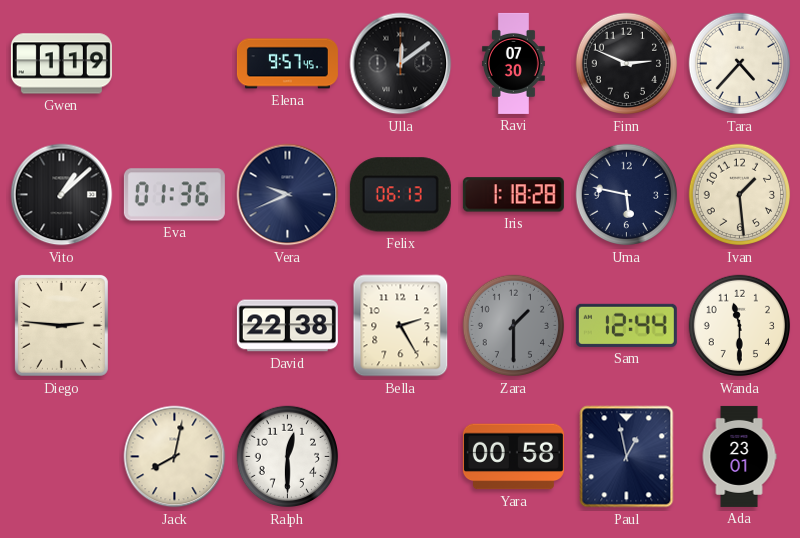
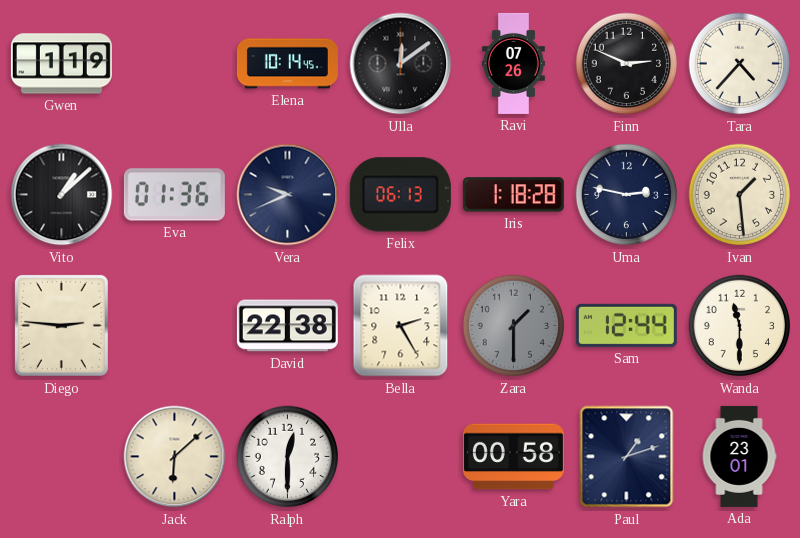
Elena: 9:57 -> 10:14
Ravi: 07:30 -> 07:26
Uma: 5:47 -> 2:47
Jack: 8:02 -> 6:08
Paul: 12:58 -> 1:12
